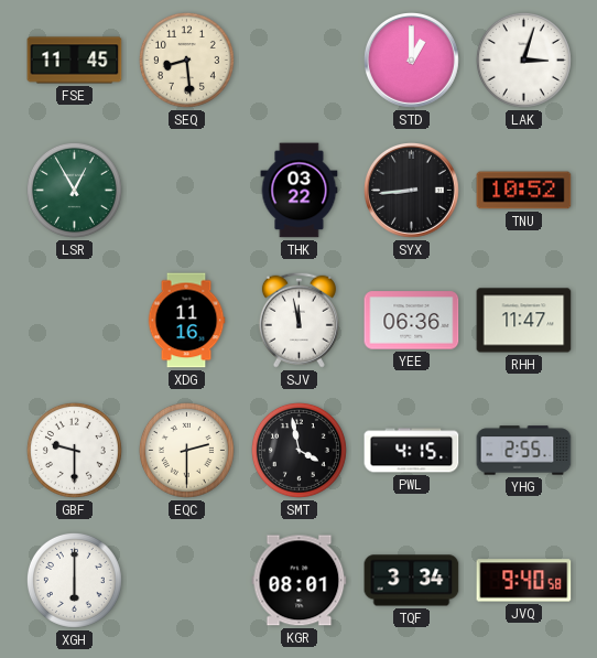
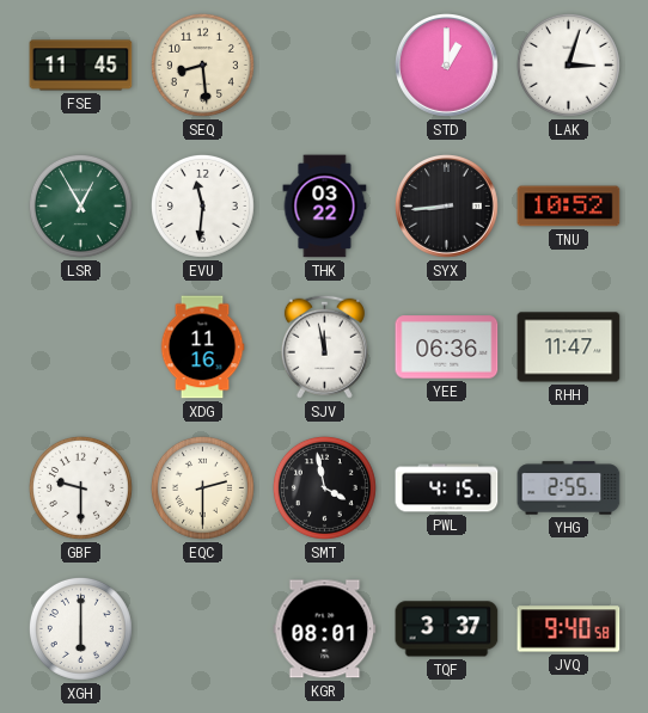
EVU: none -> 11:31
TQF: 3:34 -> 3:37
